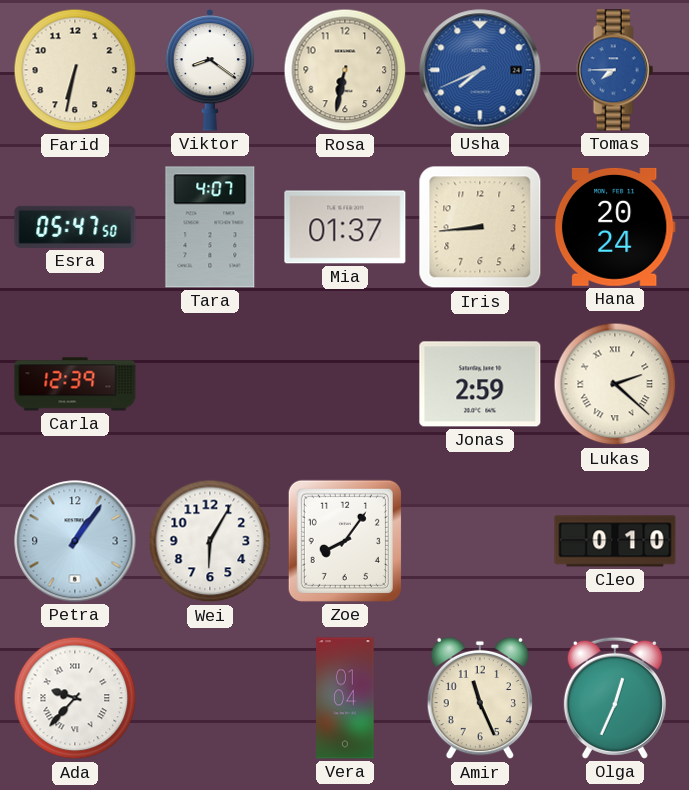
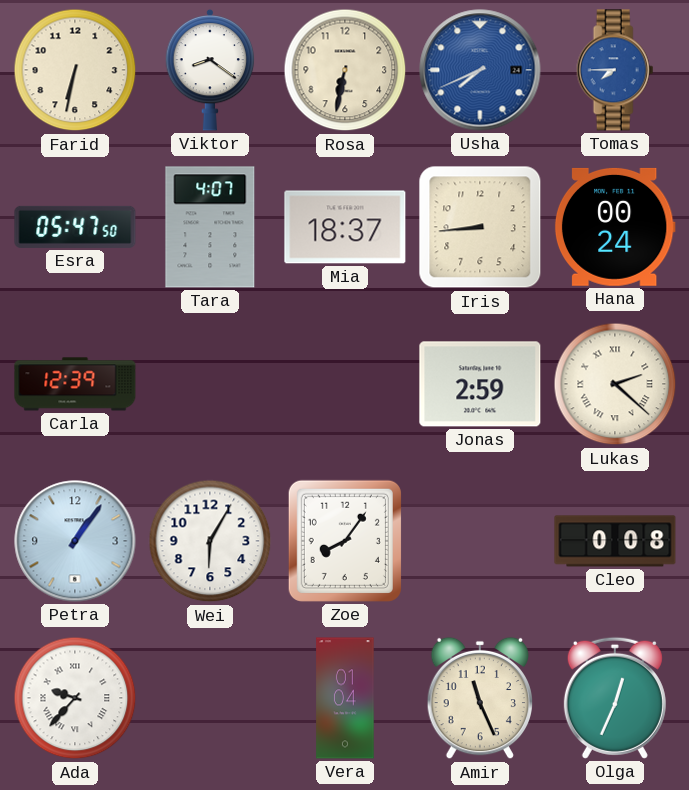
Mia: 01:37 -> 18:37
Hana: 20:24 -> 00:24
Cleo: 0:10 -> 0:08
